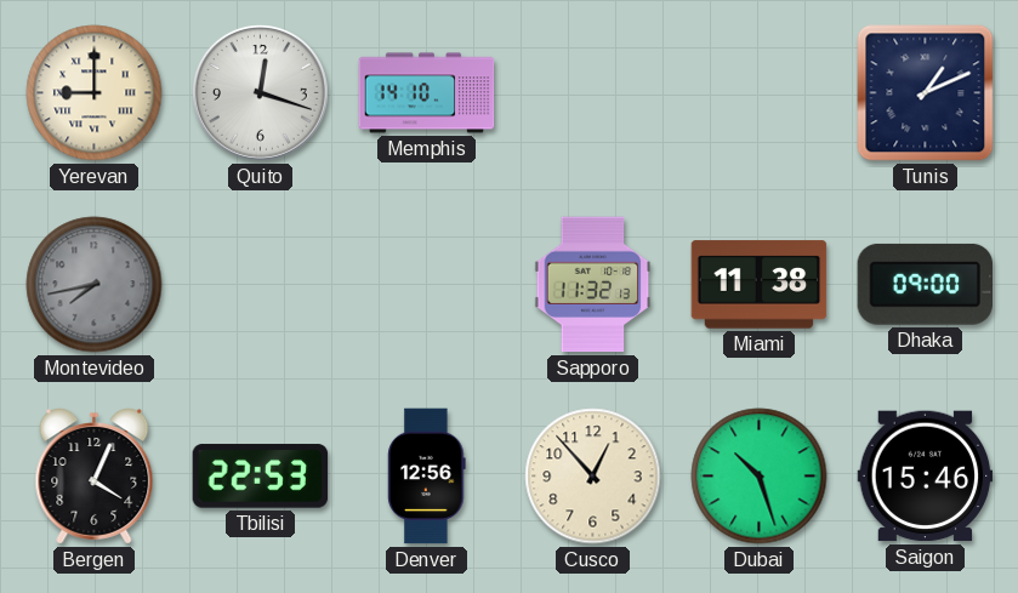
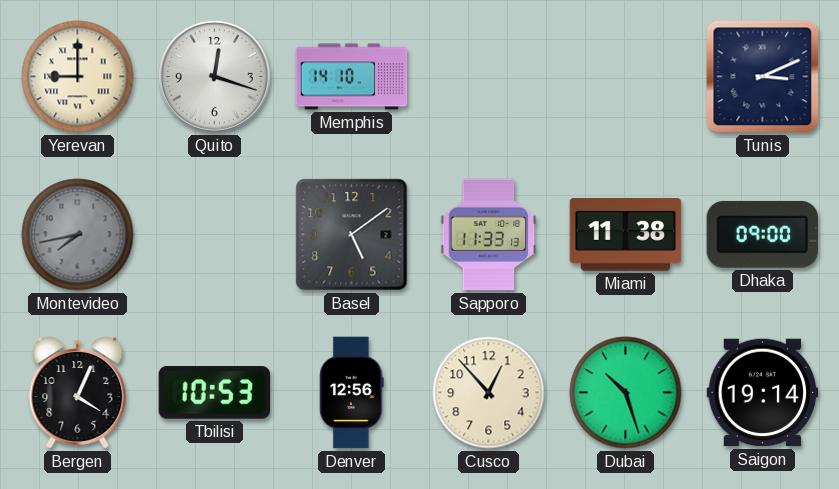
Tunis: 1:11 -> 3:11
Basel: none -> 5:09
Sapporo: 11:32 -> 11:33
Tbilisi: 22:53 -> 10:53
Saigon: 15:46 -> 19:14
